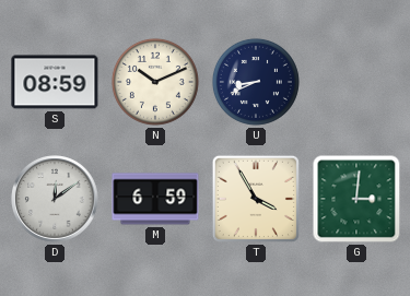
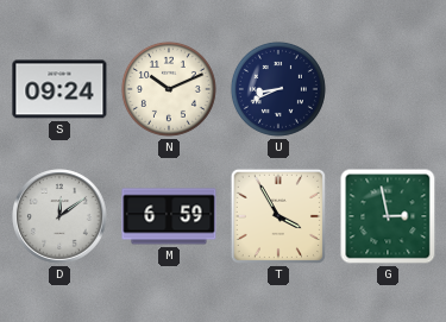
S: 08:59 -> 09:24
G: 3:01 -> 2:58
